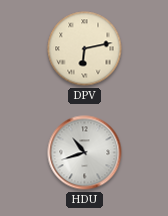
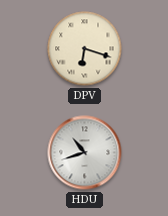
DPV: 6:13 -> 6:18
